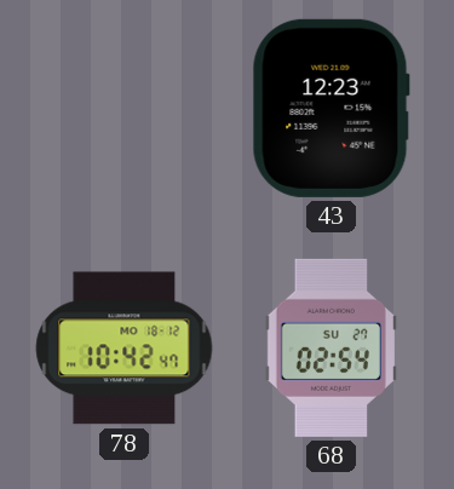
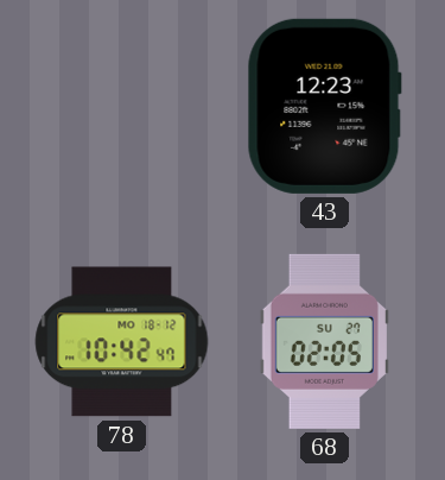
68: 02:54 -> 02:05
